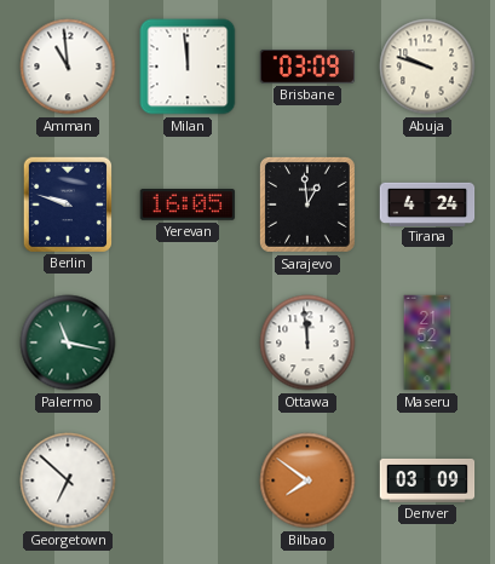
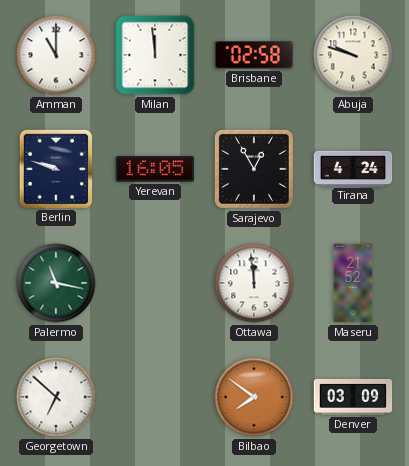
Amman: 10:59 -> 11:00
Brisbane: 03:09 -> 02:58
Sarajevo: 12:59 -> 12:55
